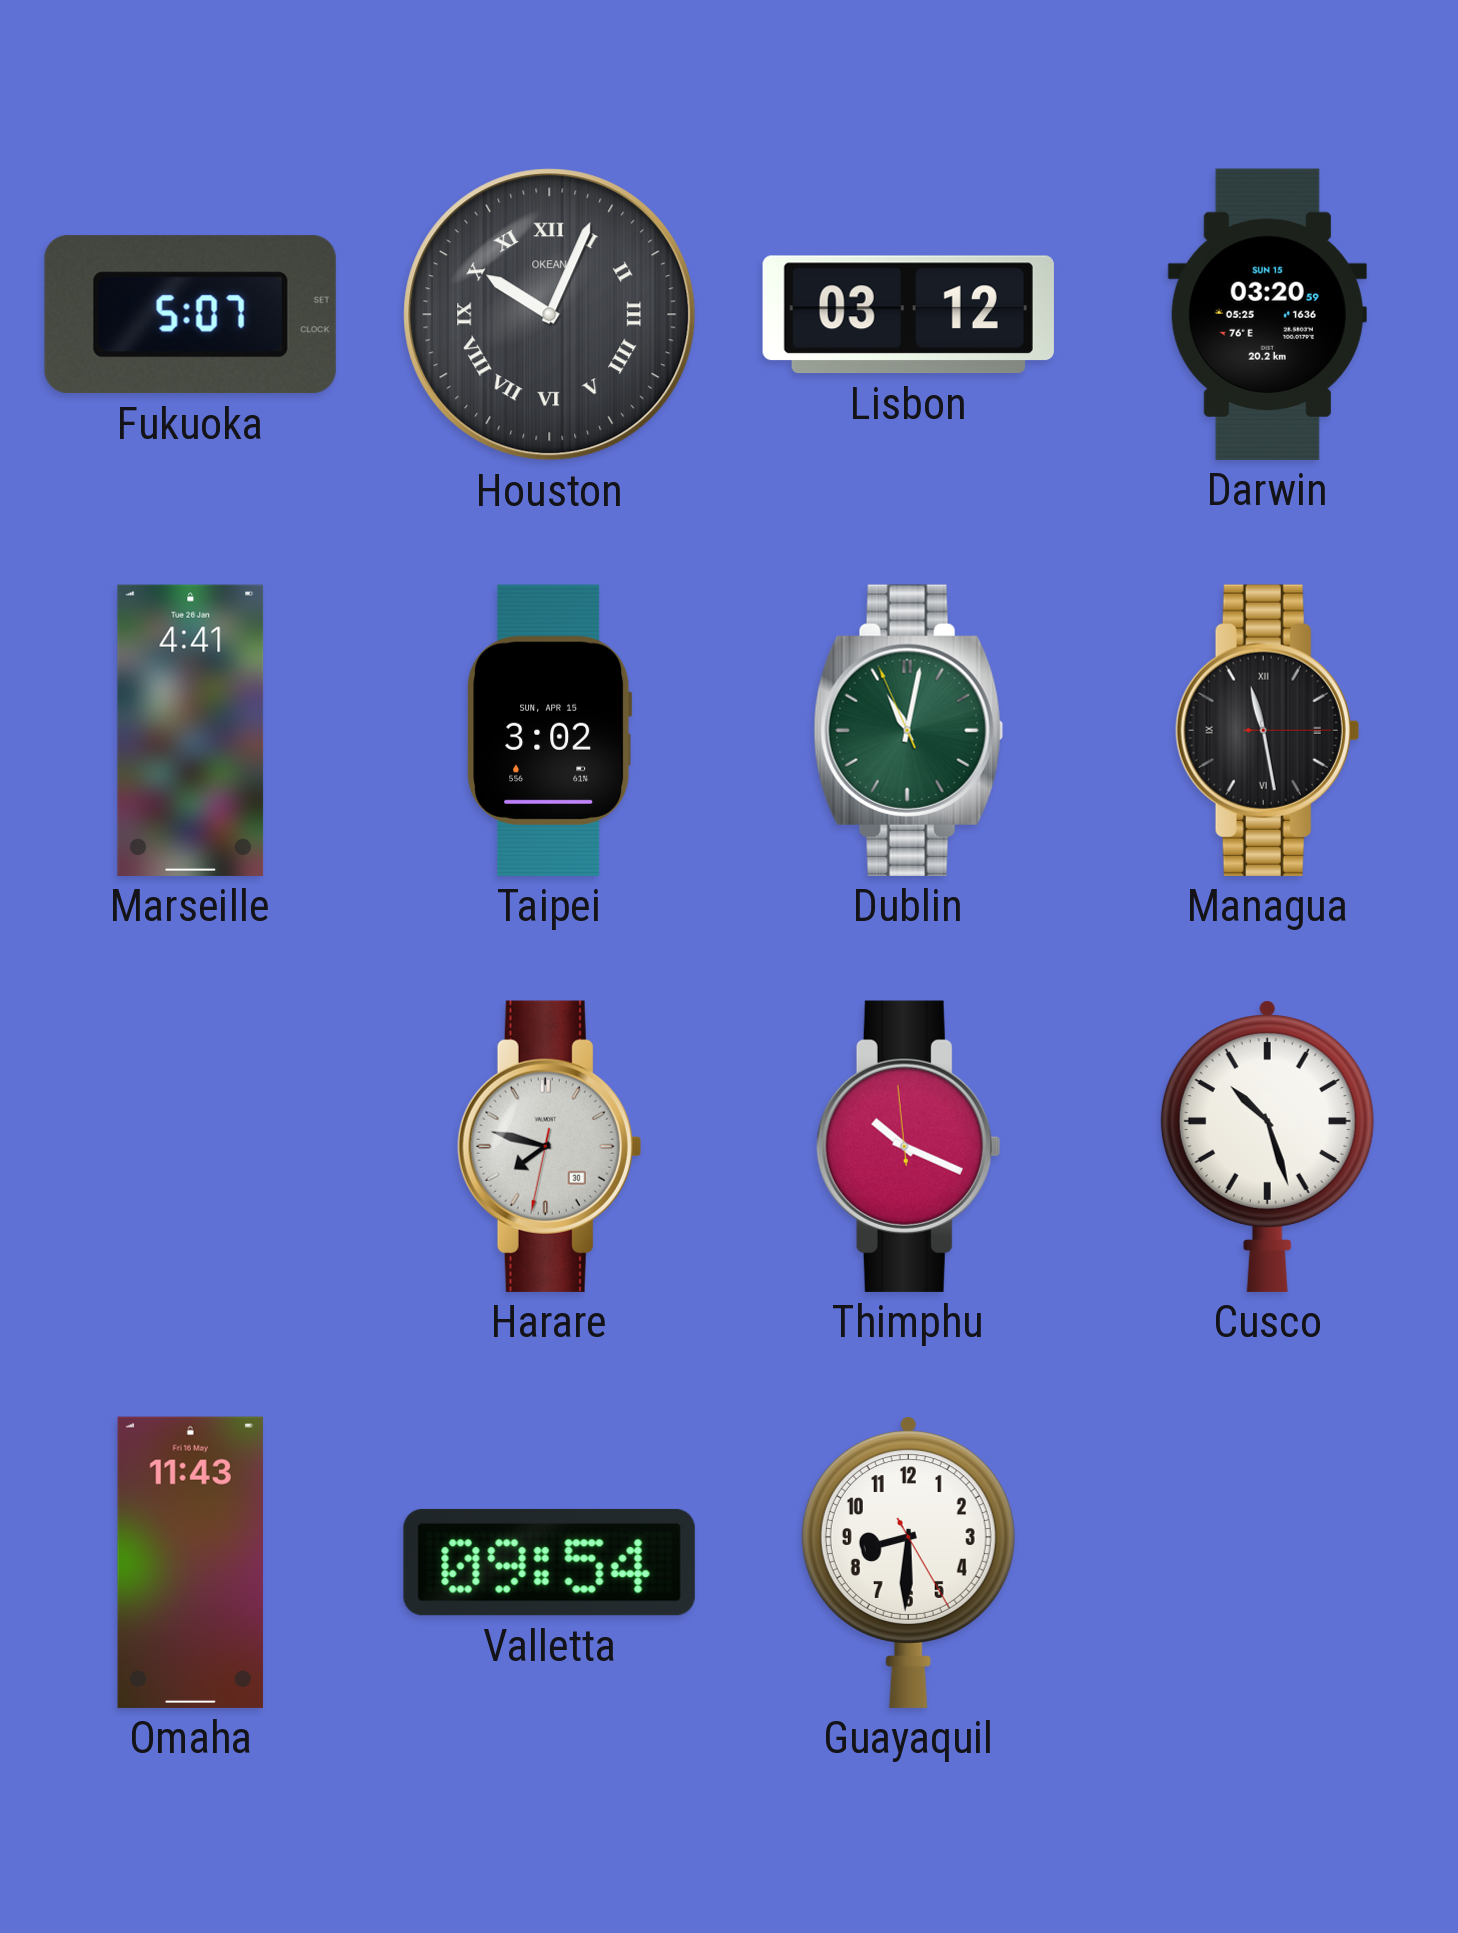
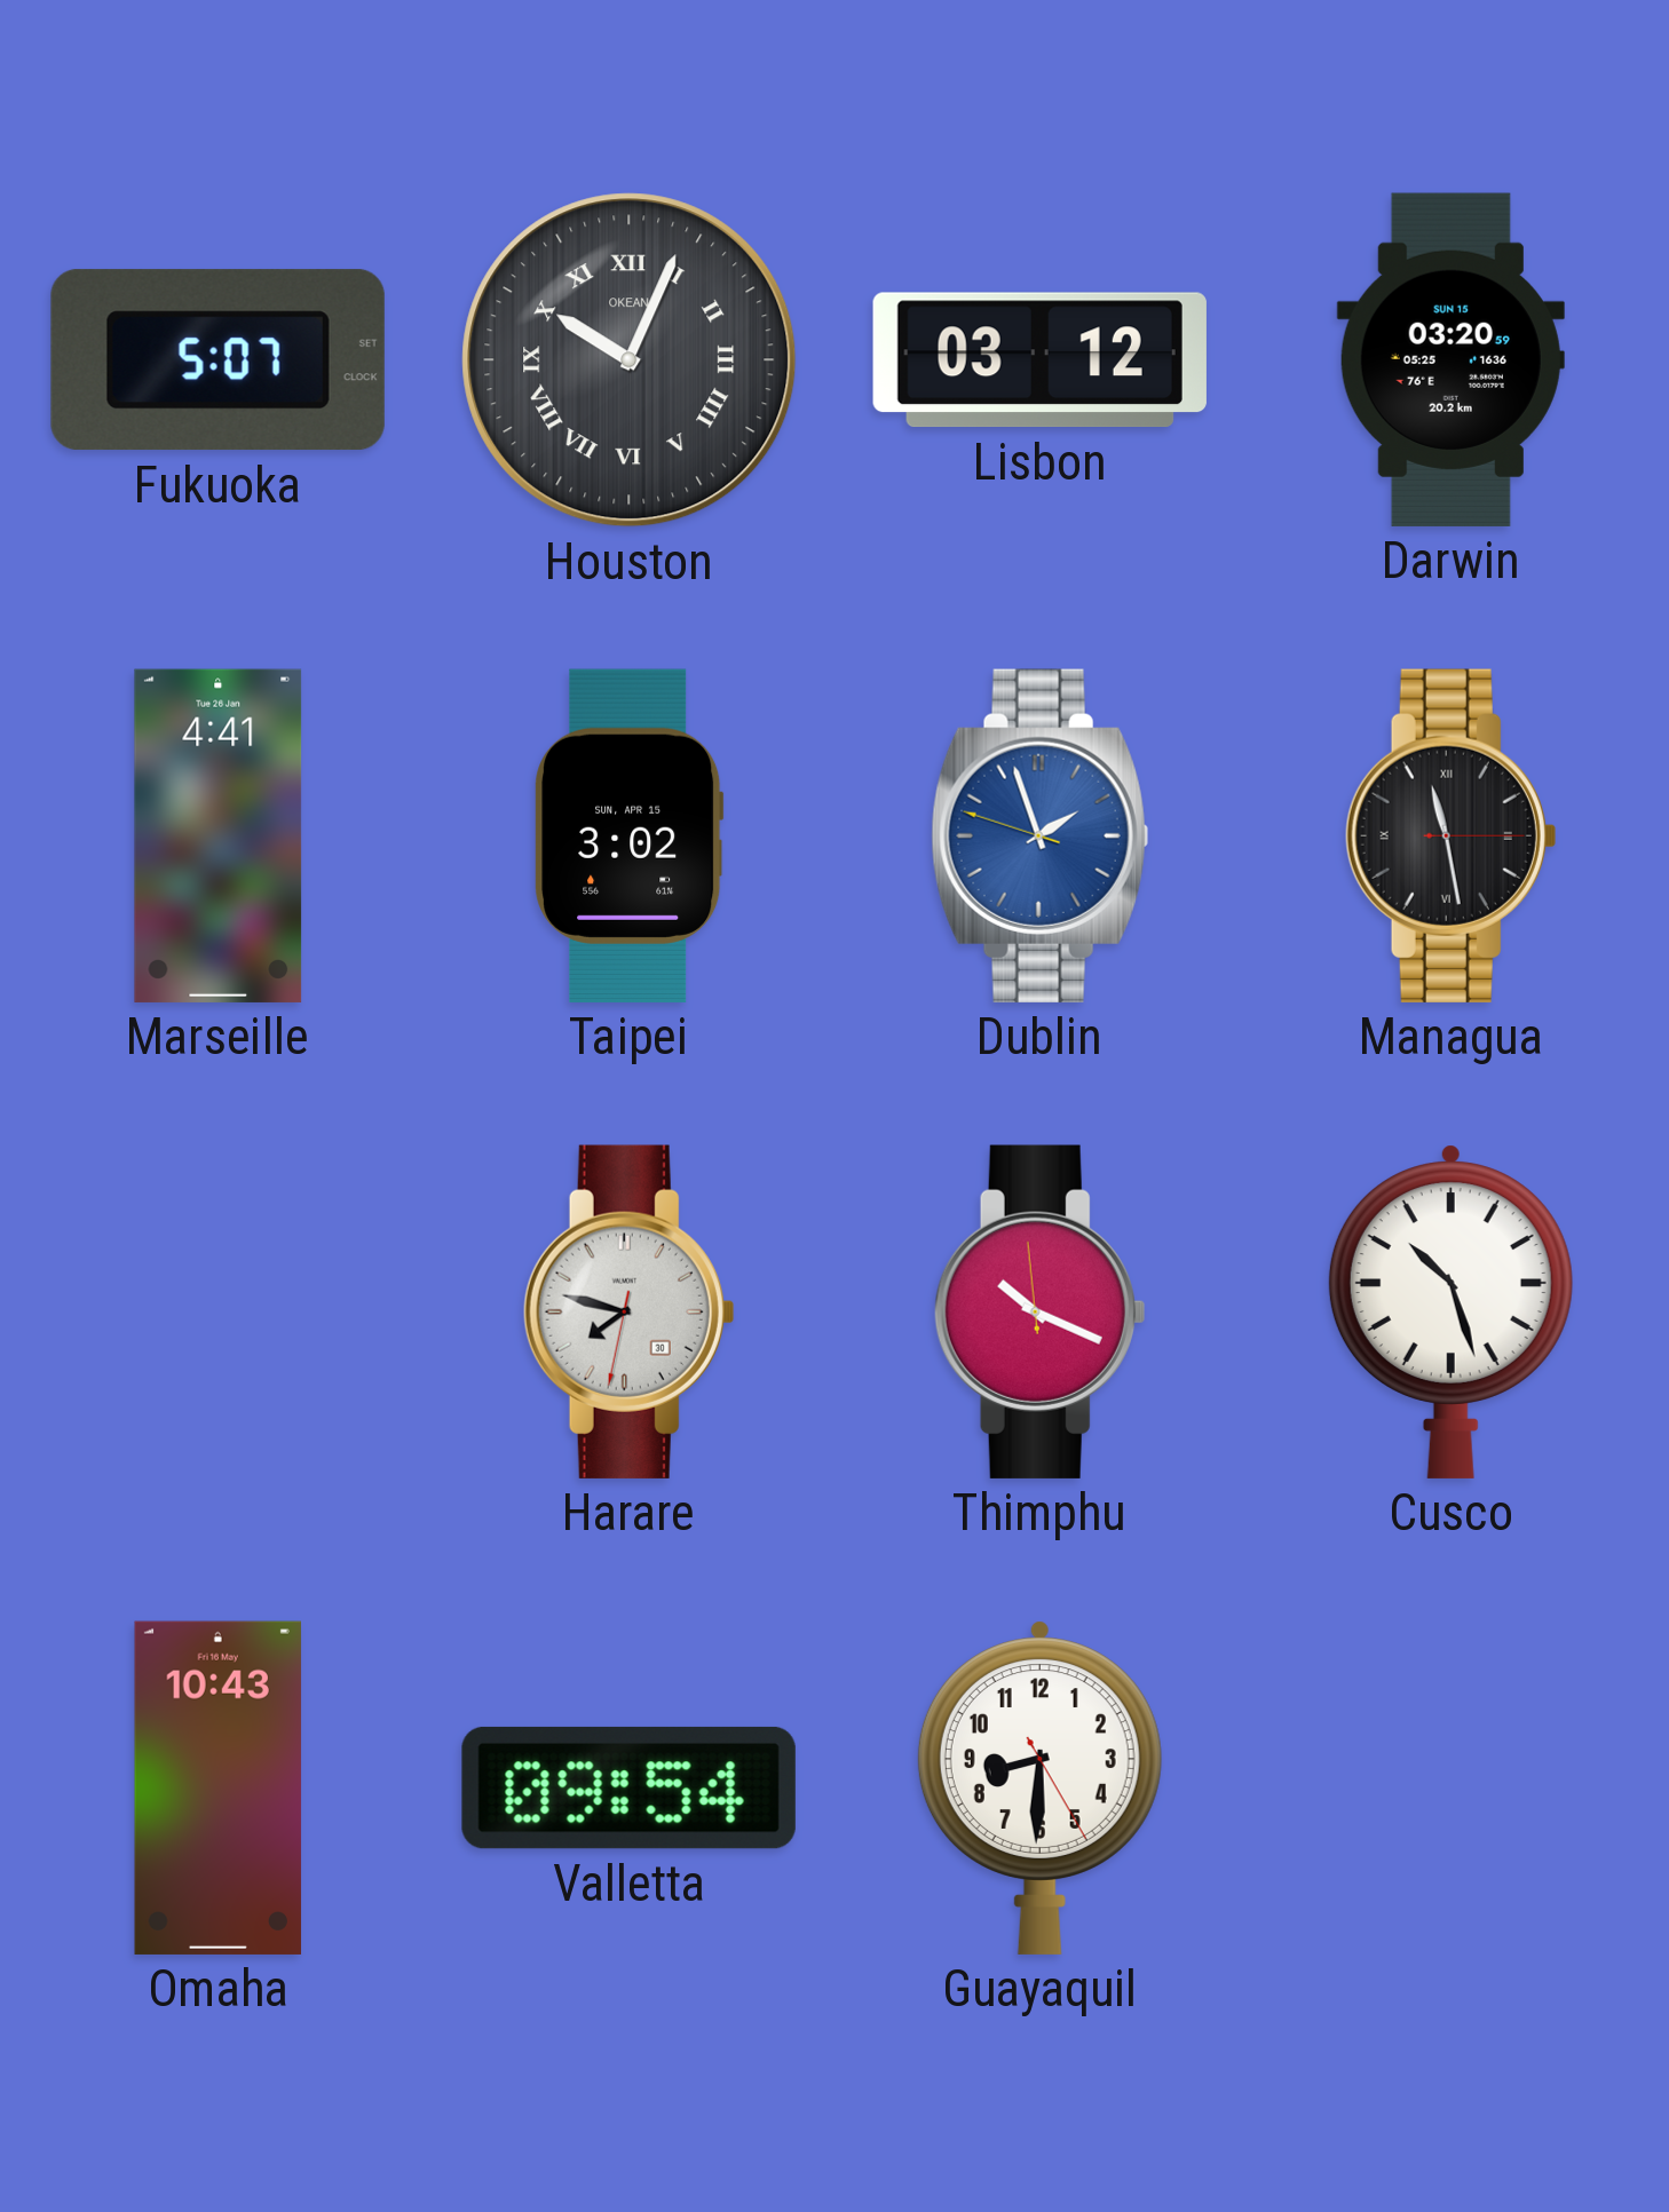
Dublin: 11:01 -> 1:56
Dublin dial: green -> blue
Omaha: 11:43 -> 10:43
